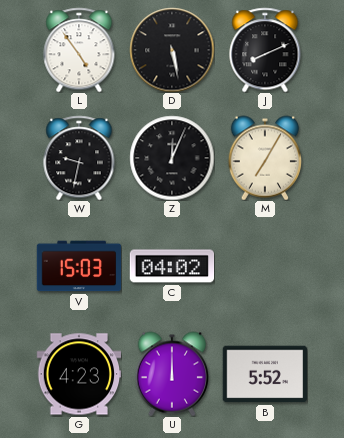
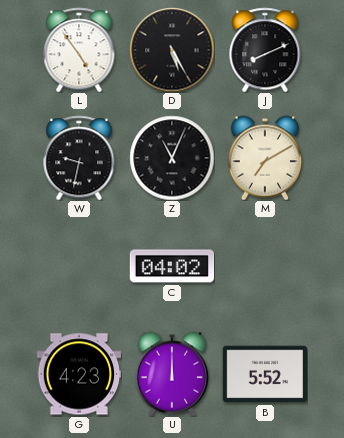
D: 5:28 -> 5:25
Z: 12:04 -> 11:04
M: 7:05 -> 7:10
V: 15:03 -> none
